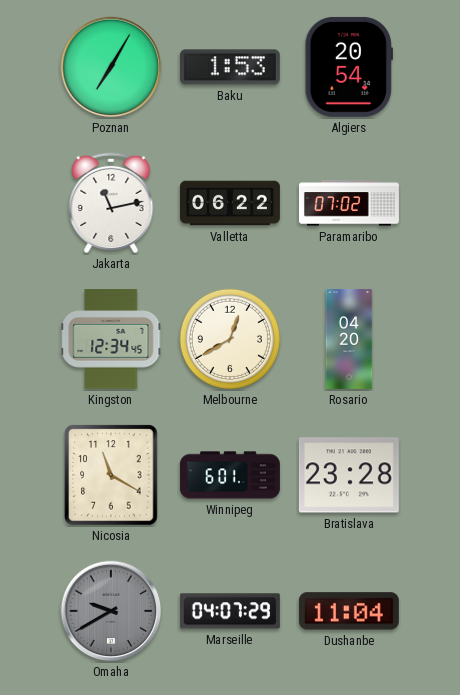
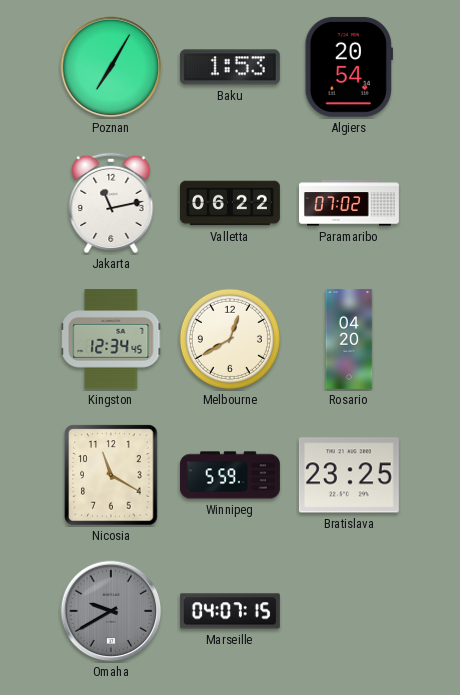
Winnipeg: 6:01 -> 5:59
Bratislava: 23:28 -> 23:25
Marseille: 04:07:29 -> 04:07:15
Dushanbe: 11:04 -> none
